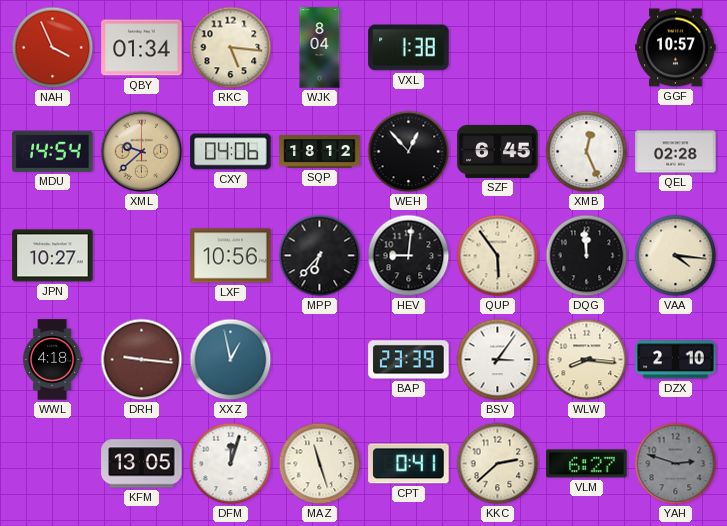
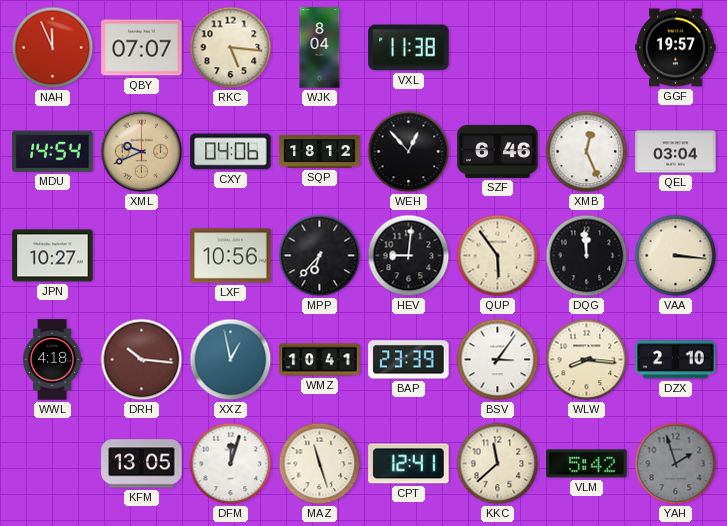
NAH: 3:56 -> 11:56
QBY: 01:34 -> 07:07
VXL: 1:38 -> 11:38
GGF: 10:57 -> 19:57
XML: 9:38 -> 9:41
SZF: 6:45 -> 6:46
QEL: 02:28 -> 03:04
VAA: 4:16 -> 3:16
DRH: 9:16 -> 10:16
WMZ: none -> 10:41
CPT: 0:41 -> 12:41
KKC: 2:38 -> 11:38
VLM: 6:27 -> 5:42
YAH: 2:48 -> 1:57
